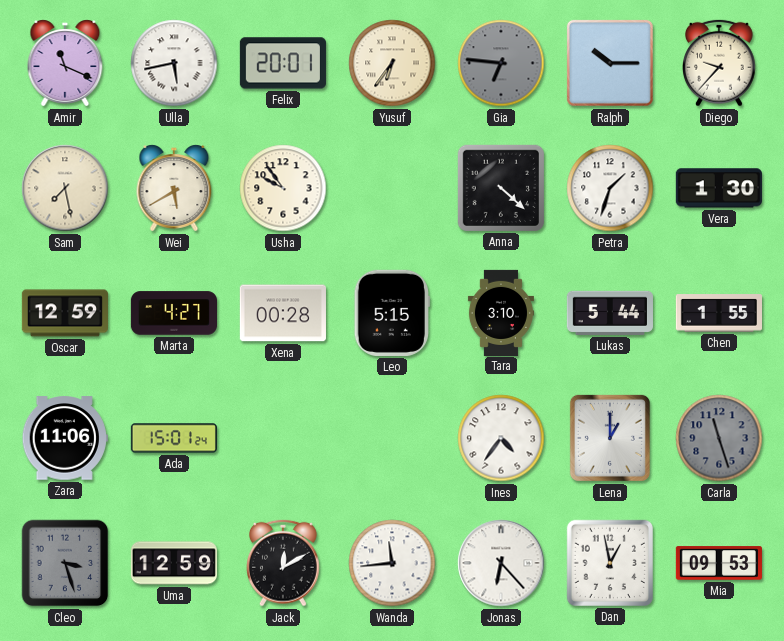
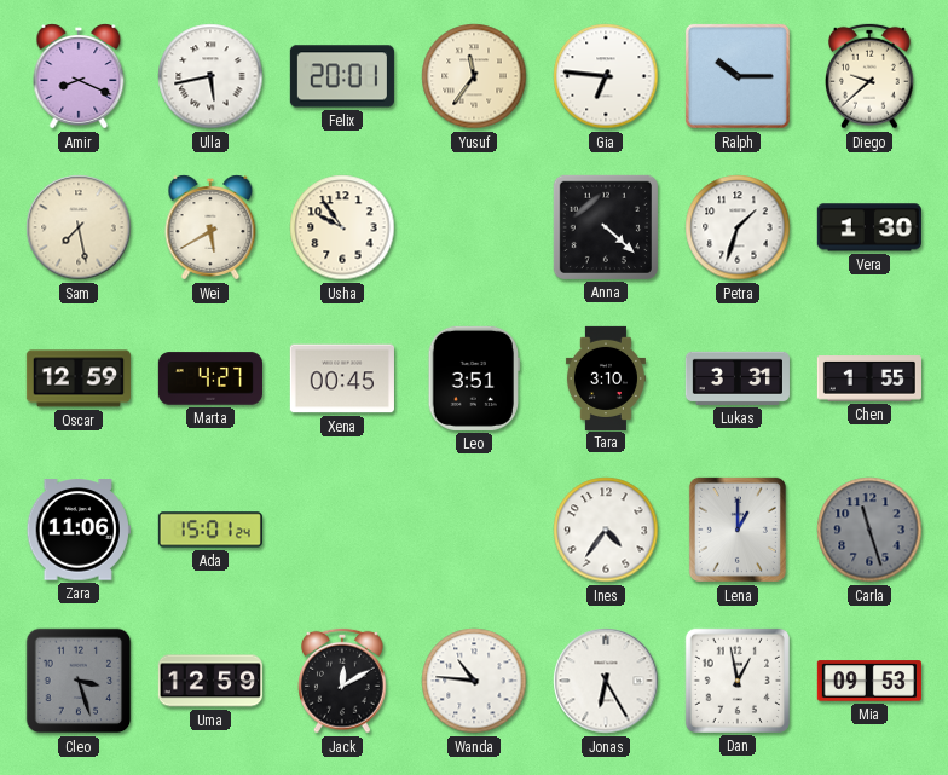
Amir: 11:19 -> 8:19
Yusuf: 6:36 -> 11:36
Gia dial: grey -> white
Diego: 9:37 -> 9:38
Xena: 00:28 -> 00:45
Leo: 5:15 -> 3:51
Lukas: 5:44 -> 3:31
Wanda: 11:44 -> 10:46
Jonas: 6:23 -> 6:25
